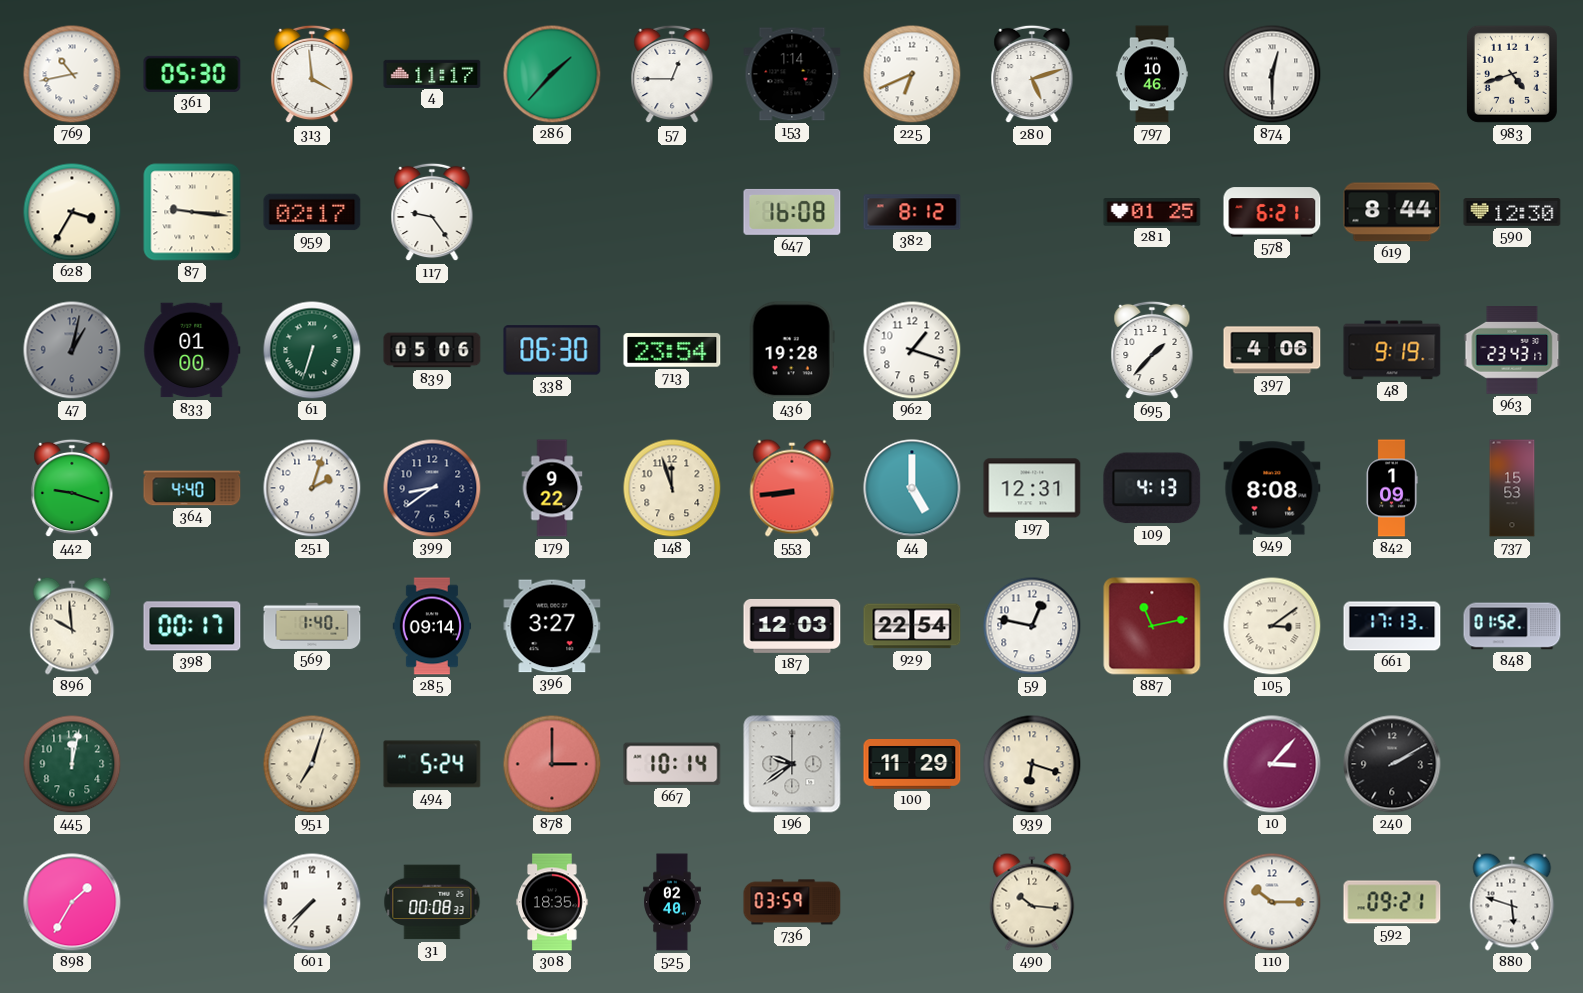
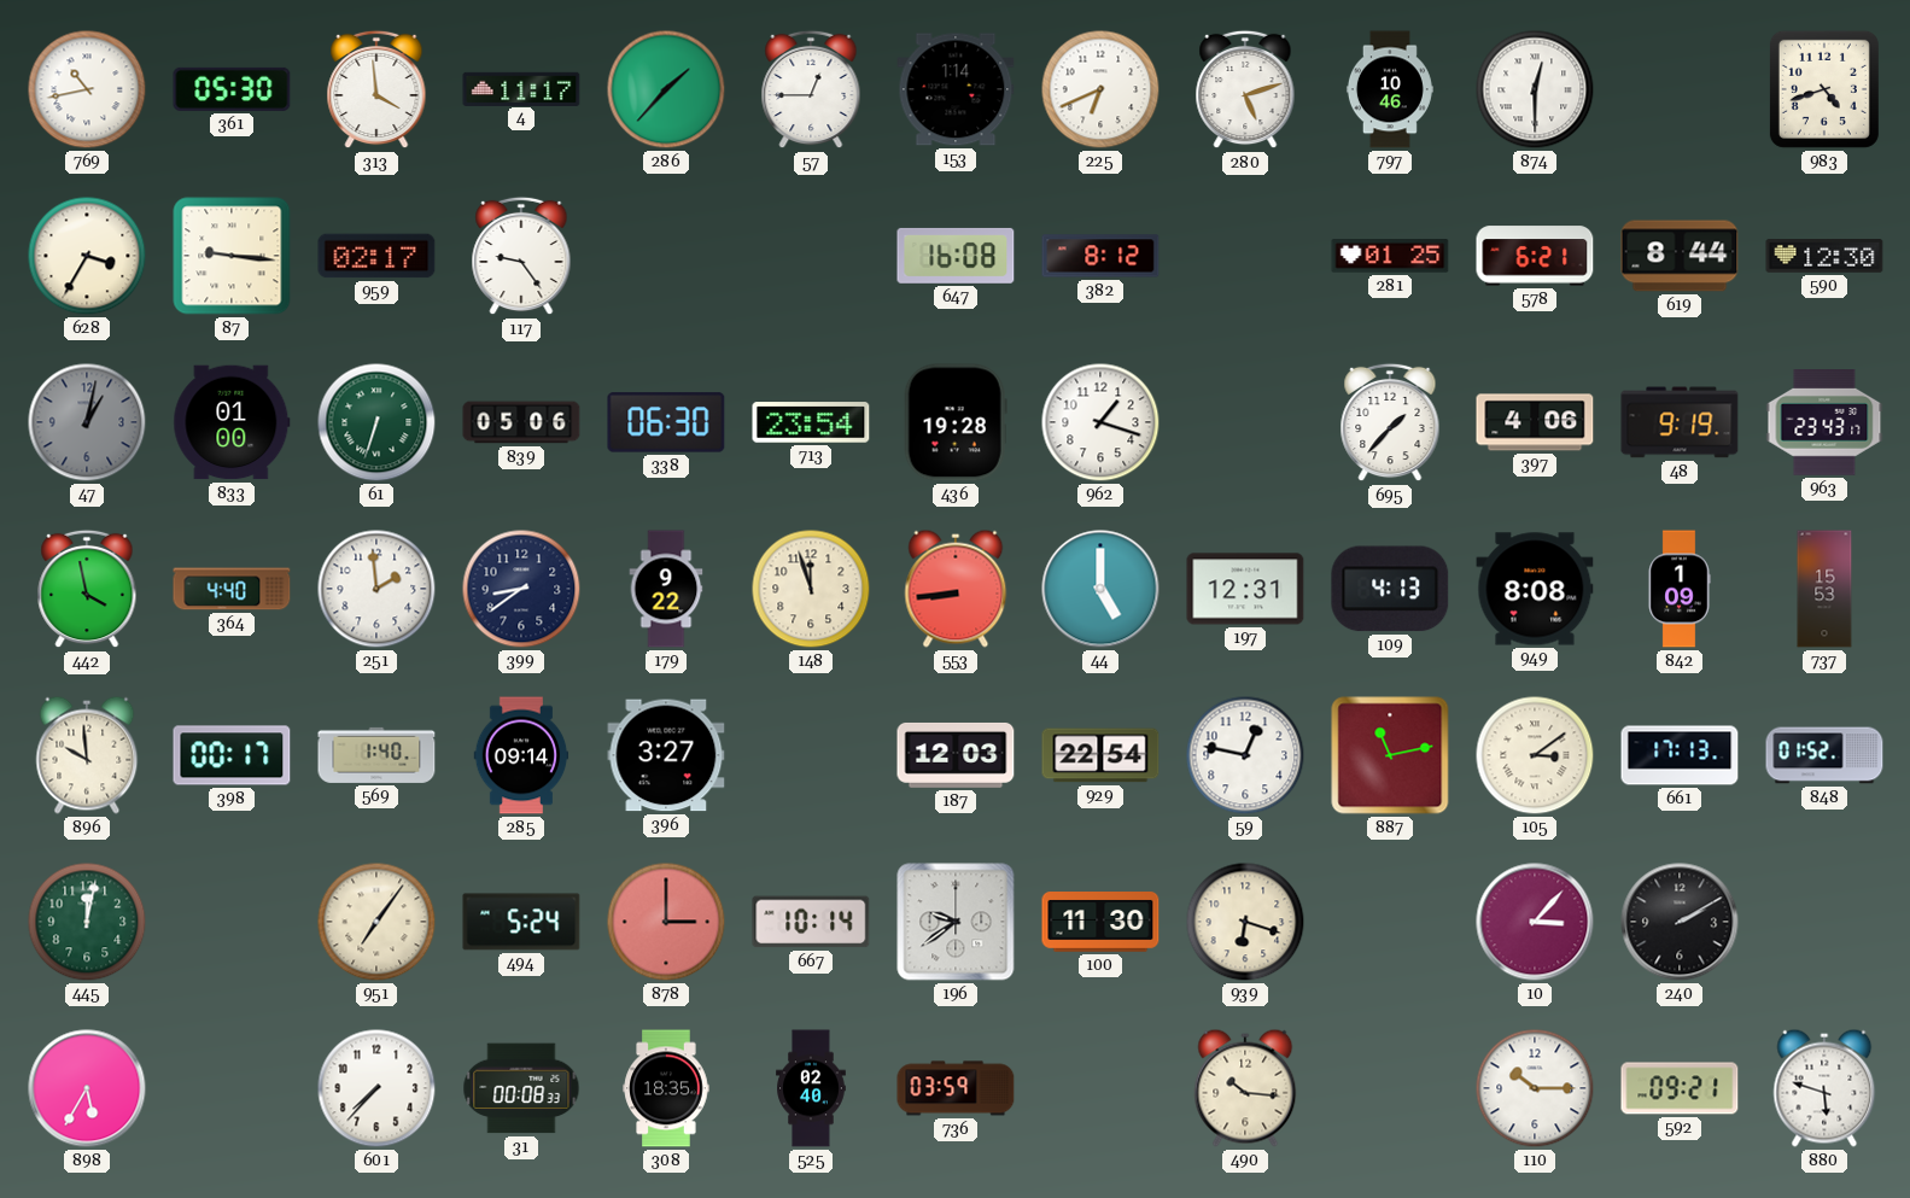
442: 9:18 -> 3:58
251: 2:03 -> 1:59
951: 7:03 -> 7:06
100: 11:29 -> 11:30
898: 1:35 -> 5:35
